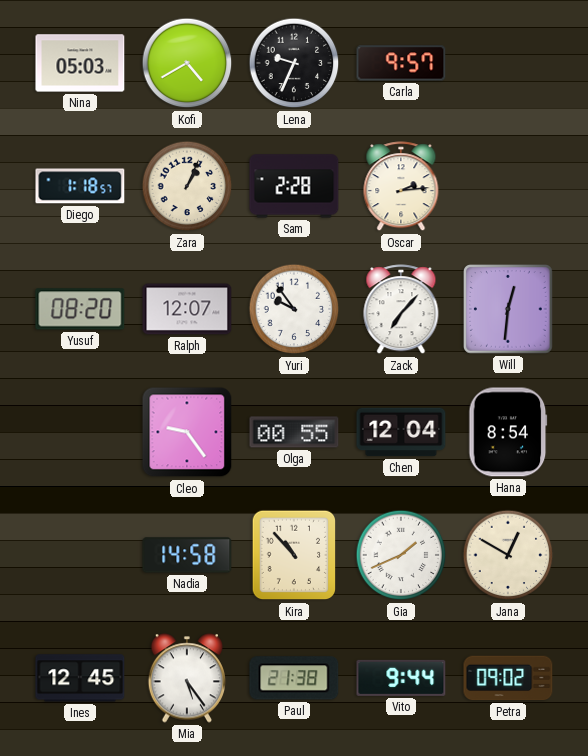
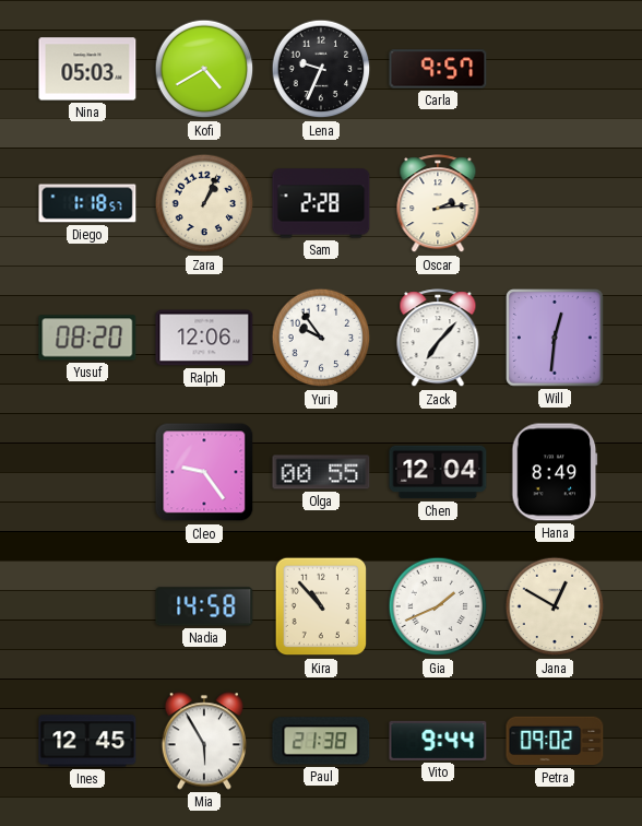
Ralph: 12:07 -> 12:06
Hana: 8:54 -> 8:49
Mia: 5:24 -> 5:55
